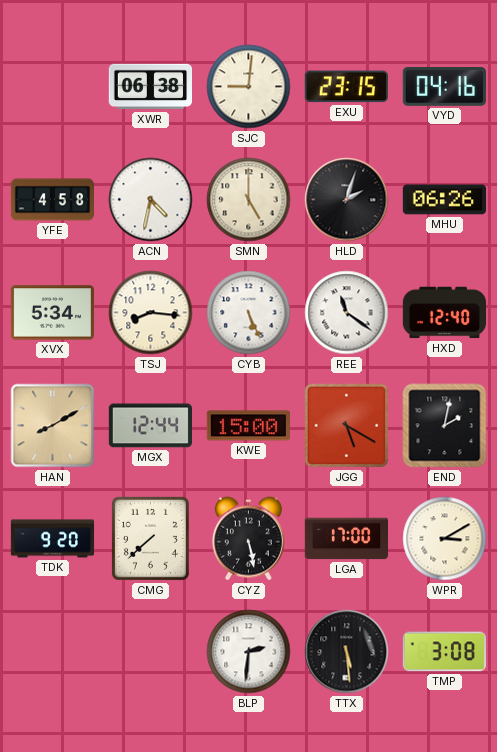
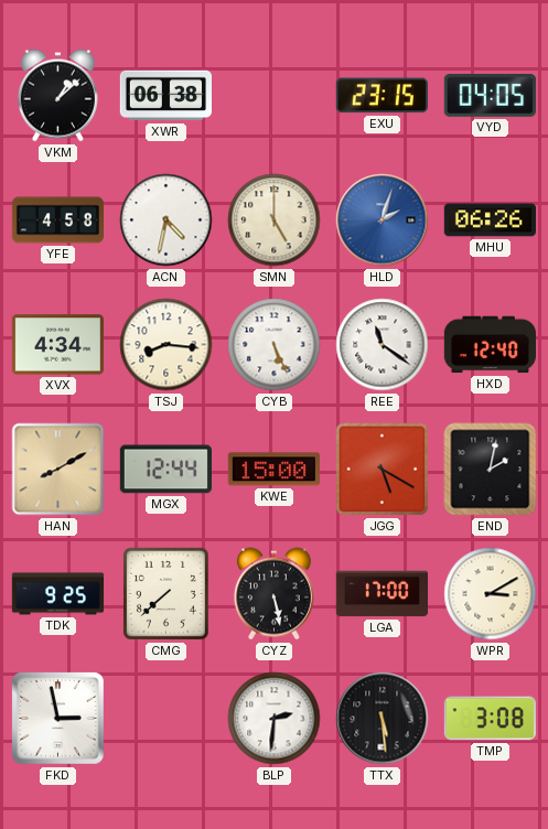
VKM: none -> 1:08
SJC: 9:01 -> none
VYD: 04:16 -> 04:05
HLD dial: black -> blue
XVX: 5:34 -> 4:34
TDK: 9:20 -> 9:25
FKD: none -> 2:58
